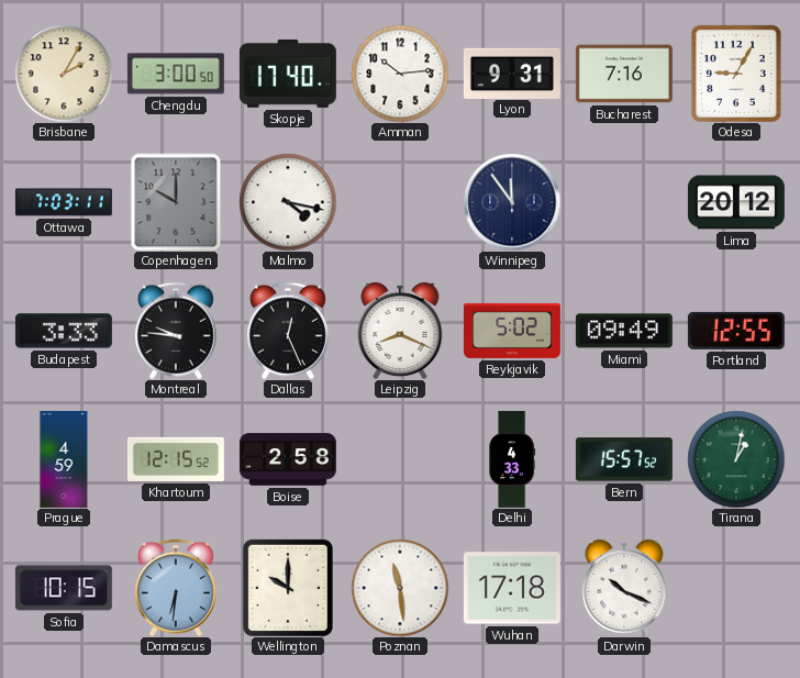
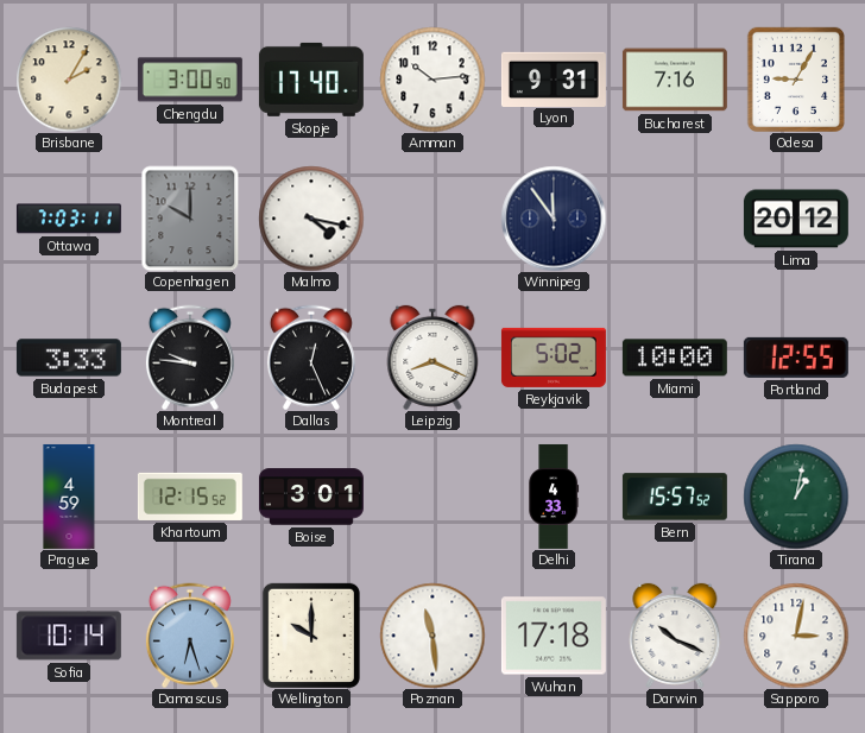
Miami: 09:49 -> 10:00
Boise: 2:58 -> 3:01
Sofia: 10:15 -> 10:14
Damascus: 6:31 -> 6:27
Sapporo: none -> 3:02
